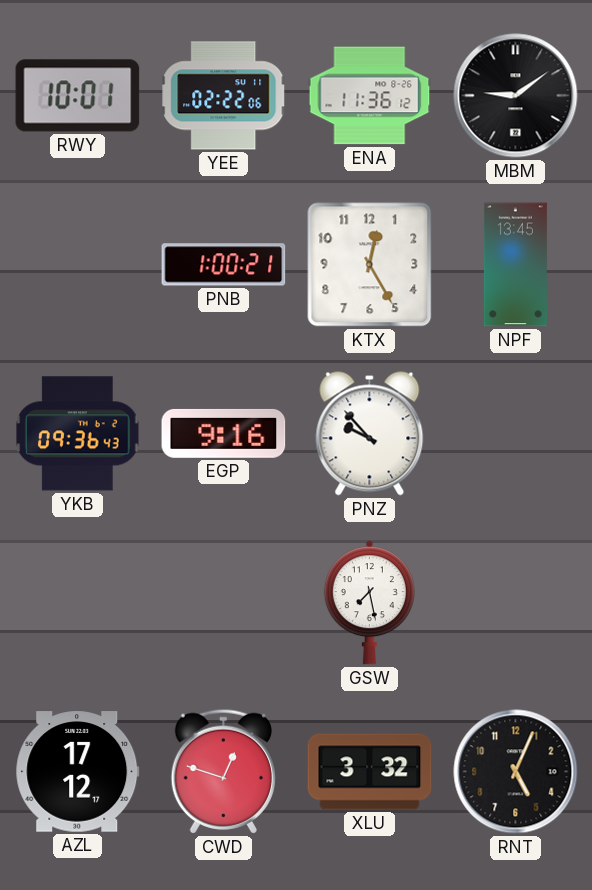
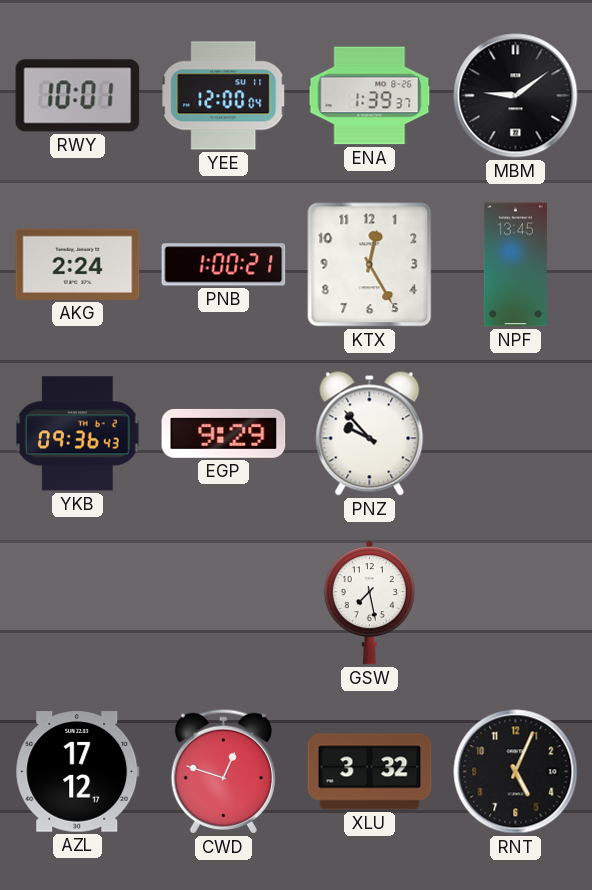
YEE: 02:22 -> 12:00
ENA: 11:36 -> 1:39
AKG: none -> 2:24
EGP: 9:16 -> 9:29
